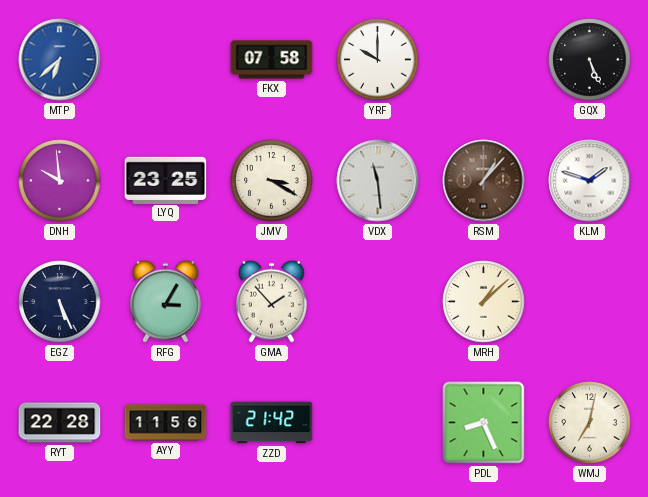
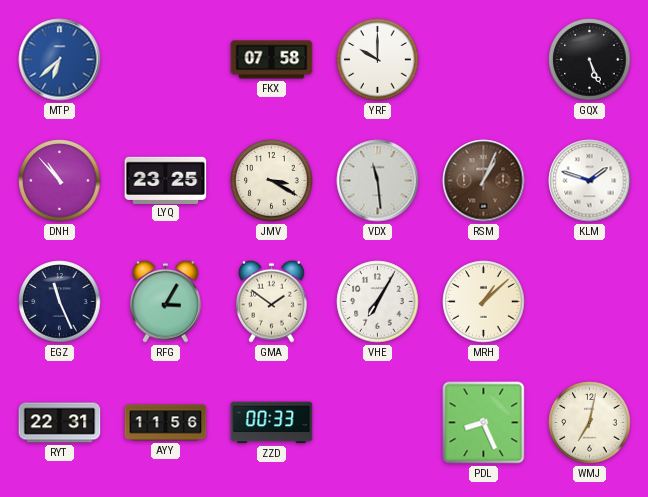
DNH: 9:59 -> 10:53
RSM: 1:07 -> 1:04
EGZ: 5:26 -> 11:26
GMA: 1:53 -> 1:51
VHE: none -> 7:05
RYT: 22:28 -> 22:31
ZZD: 21:42 -> 00:33
